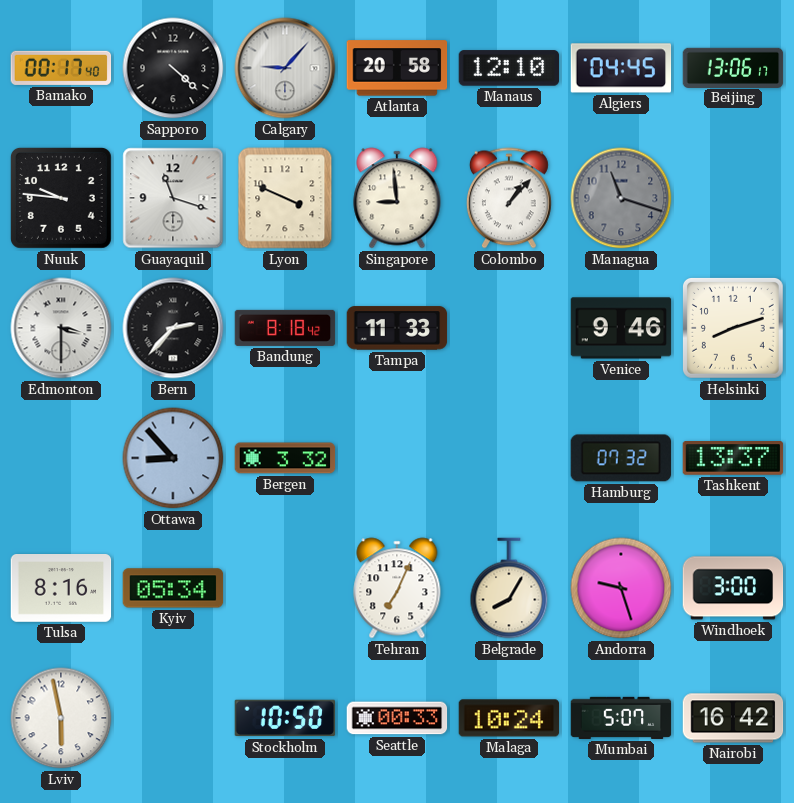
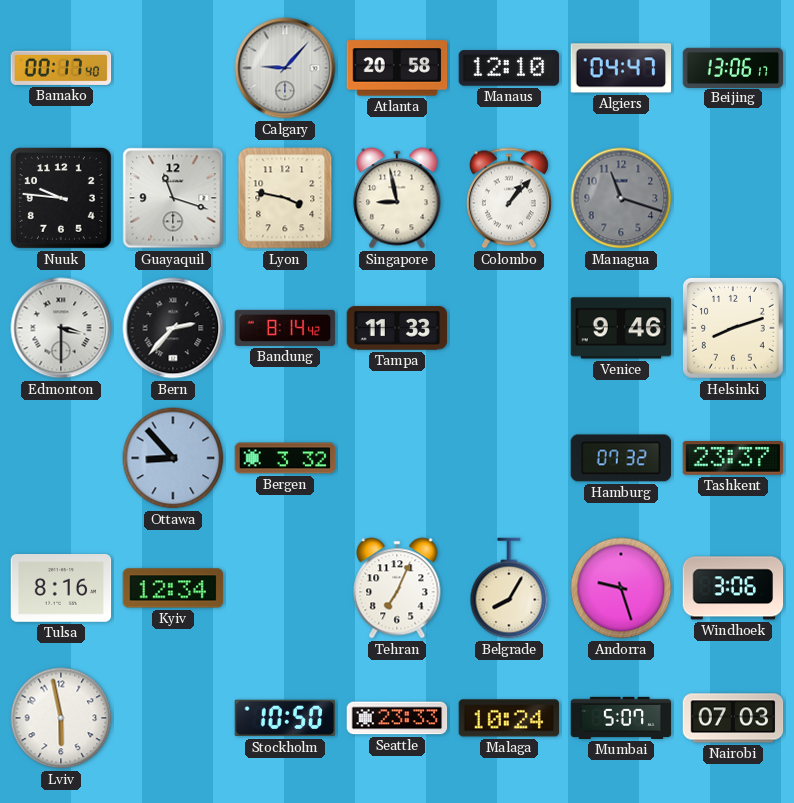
Sapporo: 4:22 -> none
Algiers: 04:45 -> 04:47
Lyon: 3:49 -> 3:47
Singapore: 8:59 -> 8:58
Bandung: 8:18 -> 8:14
Tashkent: 13:37 -> 23:37
Kyiv: 05:34 -> 12:34
Windhoek: 3:00 -> 3:06
Seattle: 00:33 -> 23:33
Nairobi: 16:42 -> 07:03
